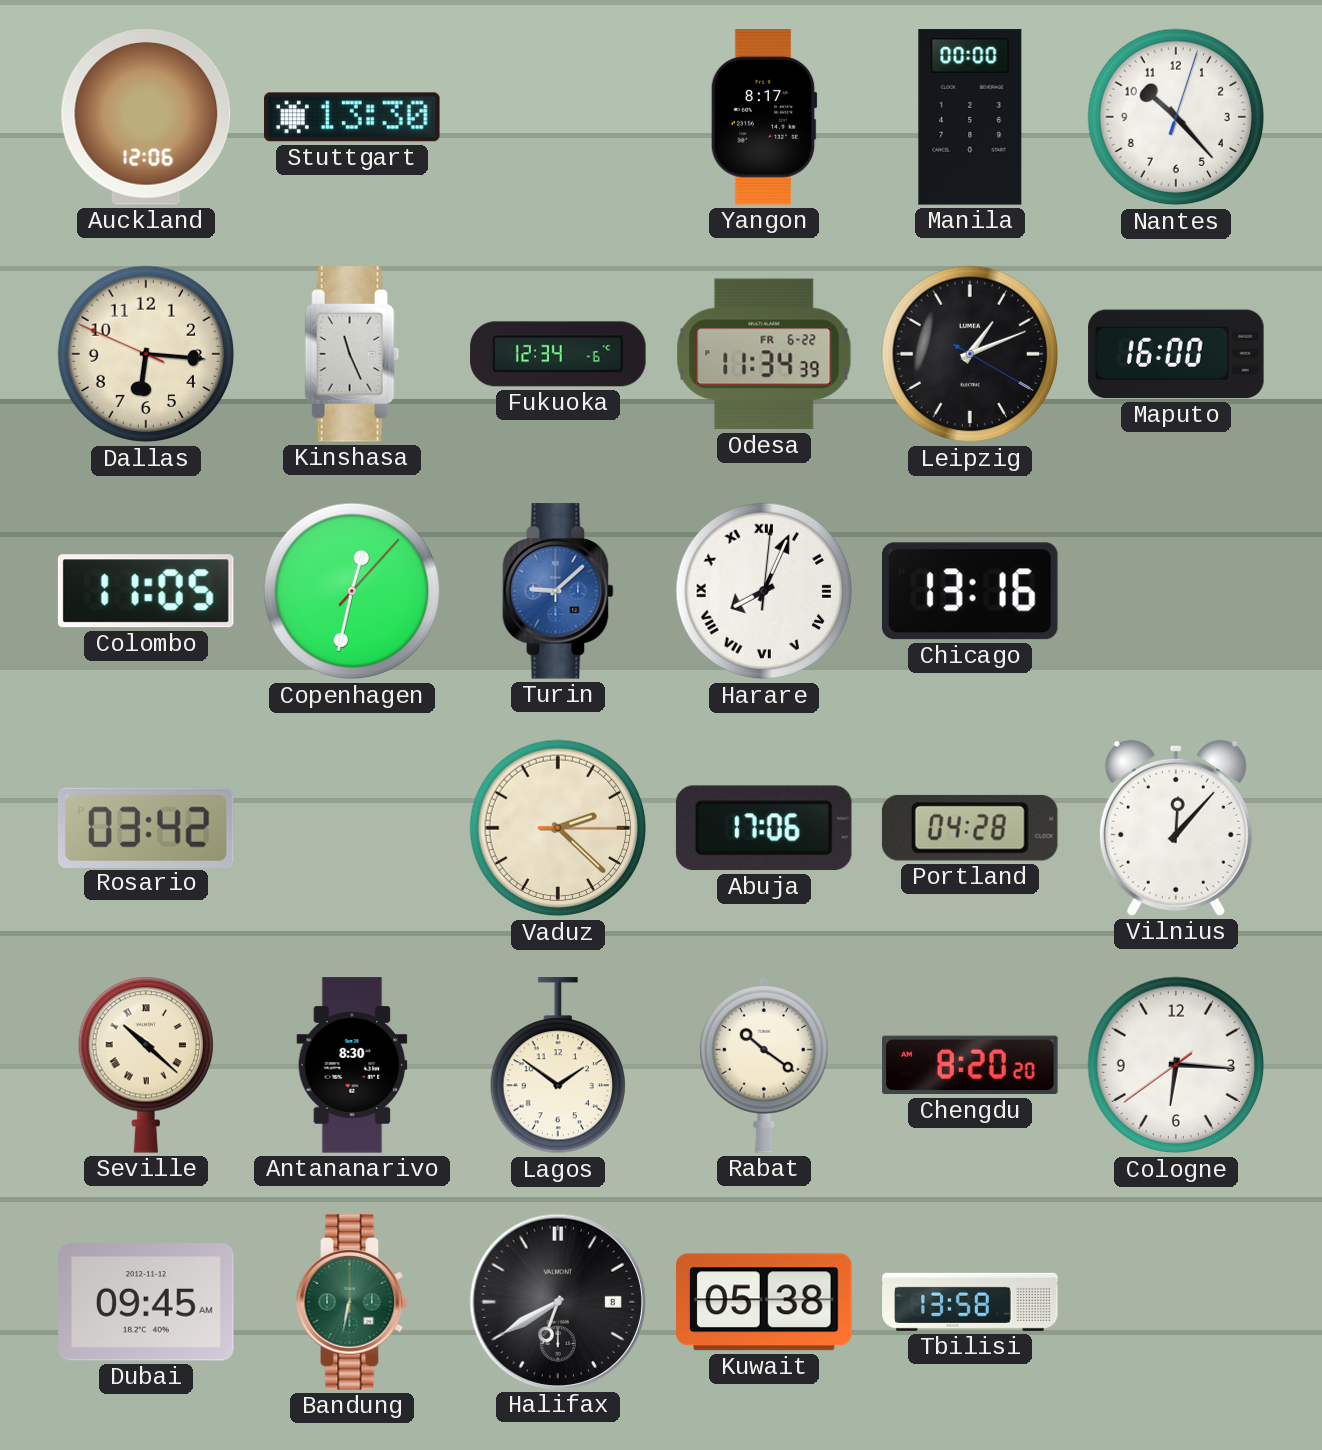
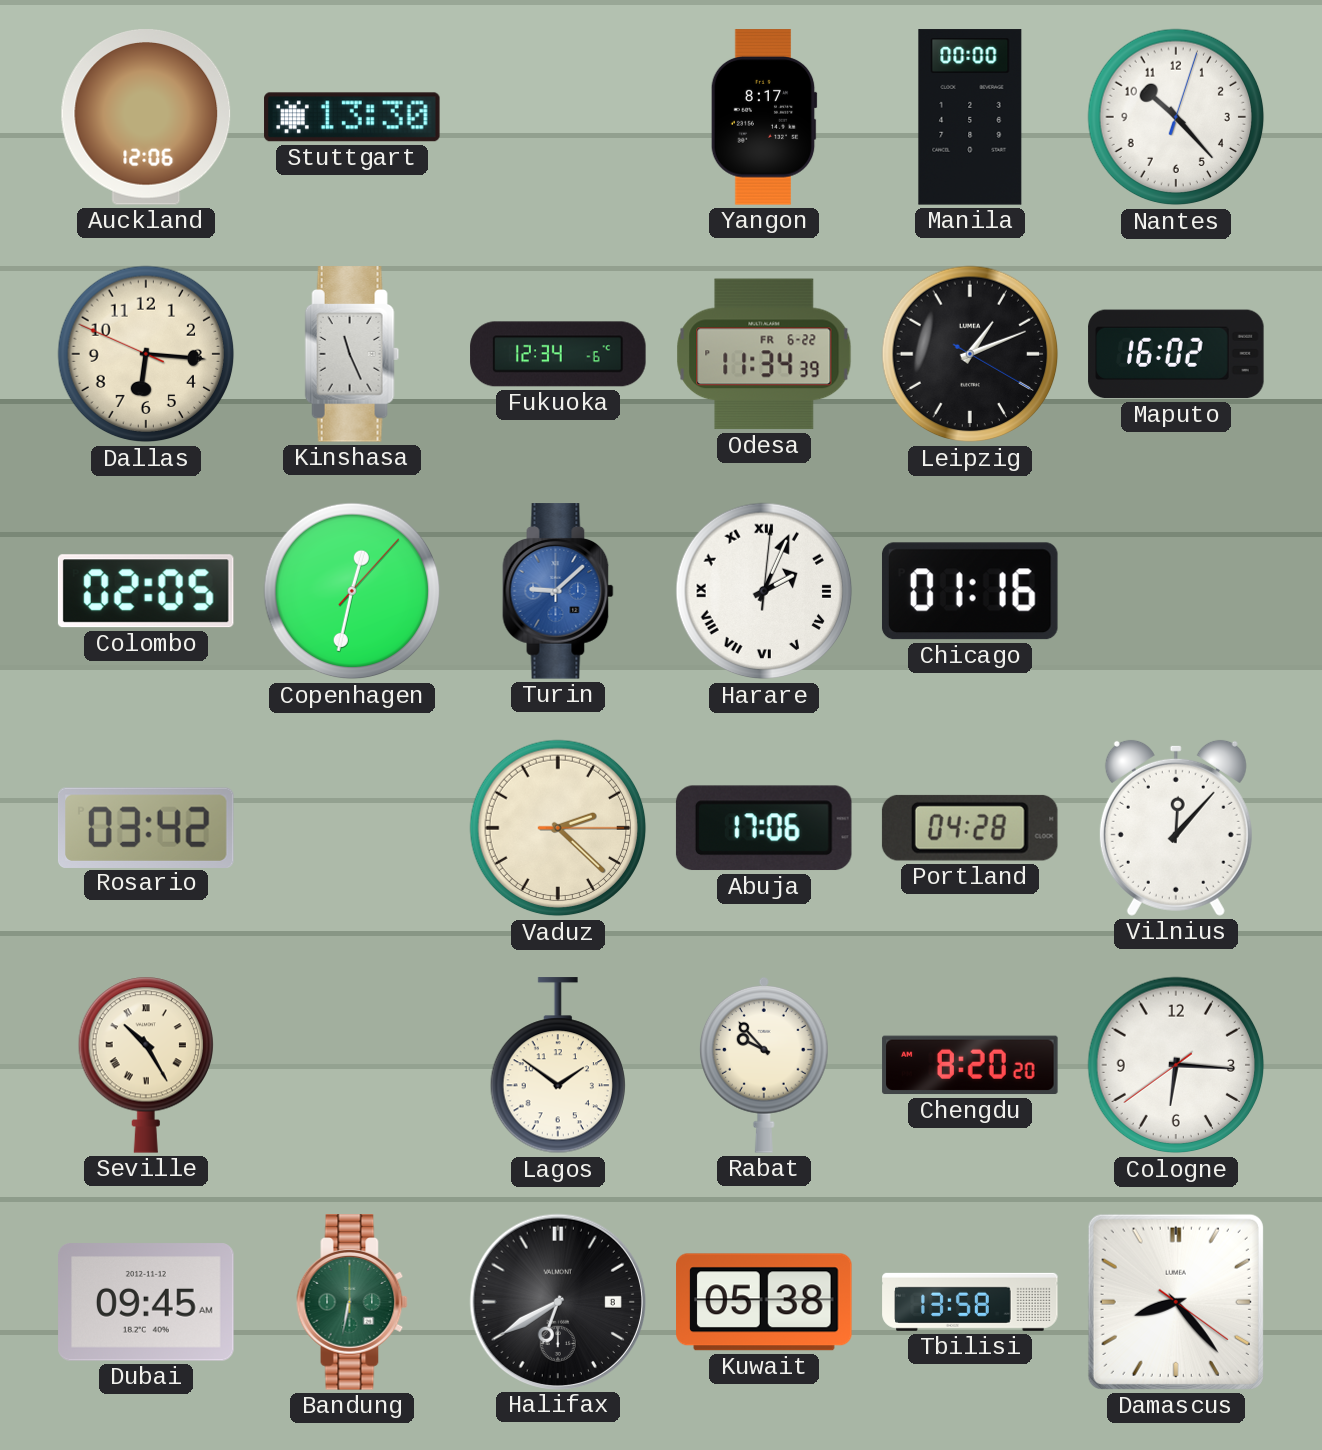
Maputo: 16:00 -> 16:02
Colombo: 11:05 -> 02:05
Harare: 8:04 -> 2:04
Chicago: 13:16 -> 01:16
Seville: 10:22 -> 10:25
Antananarivo: 8:30 -> none
Rabat: 10:21 -> 9:53
Damascus: none -> 8:23
